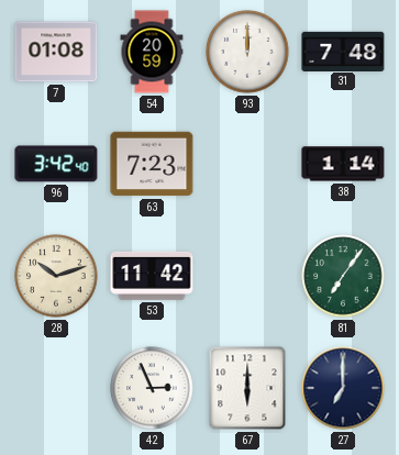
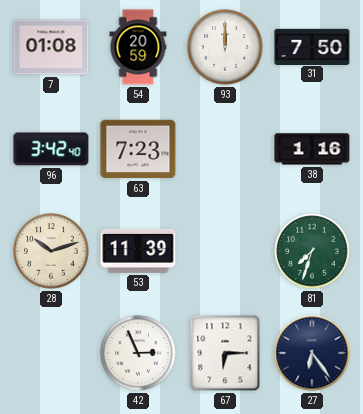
31: 7:48 -> 7:50
38: 1:14 -> 1:16
53: 11:42 -> 11:39
81: 7:06 -> 7:33
67: 6:00 -> 6:15
27: 7:00 -> 6:24
